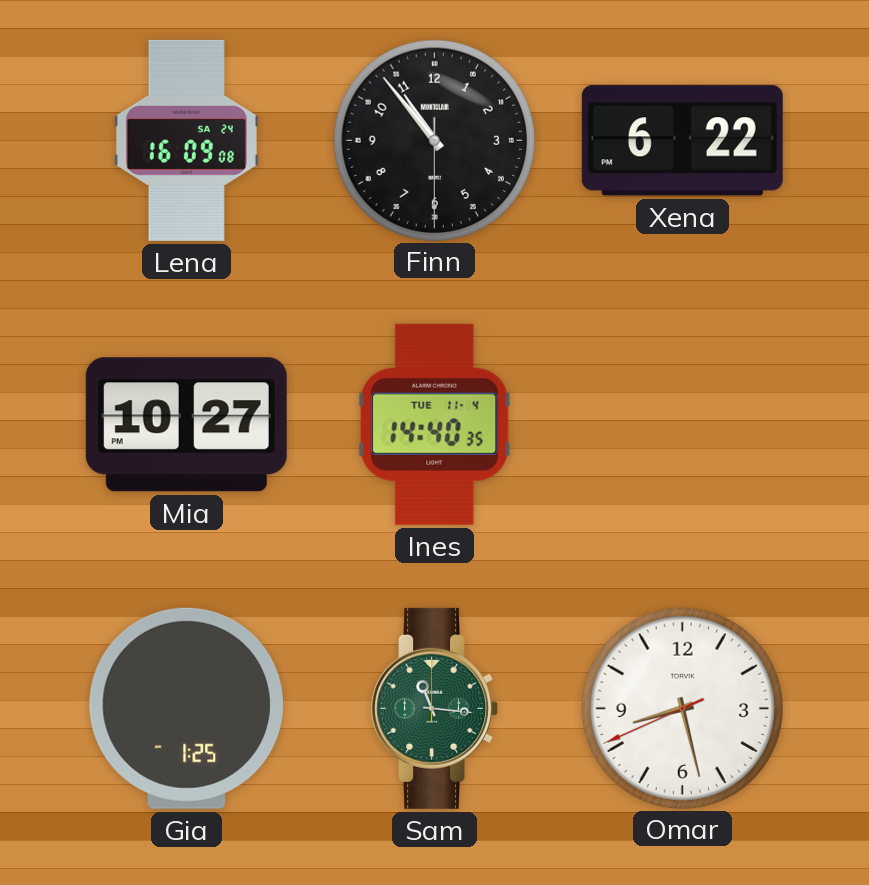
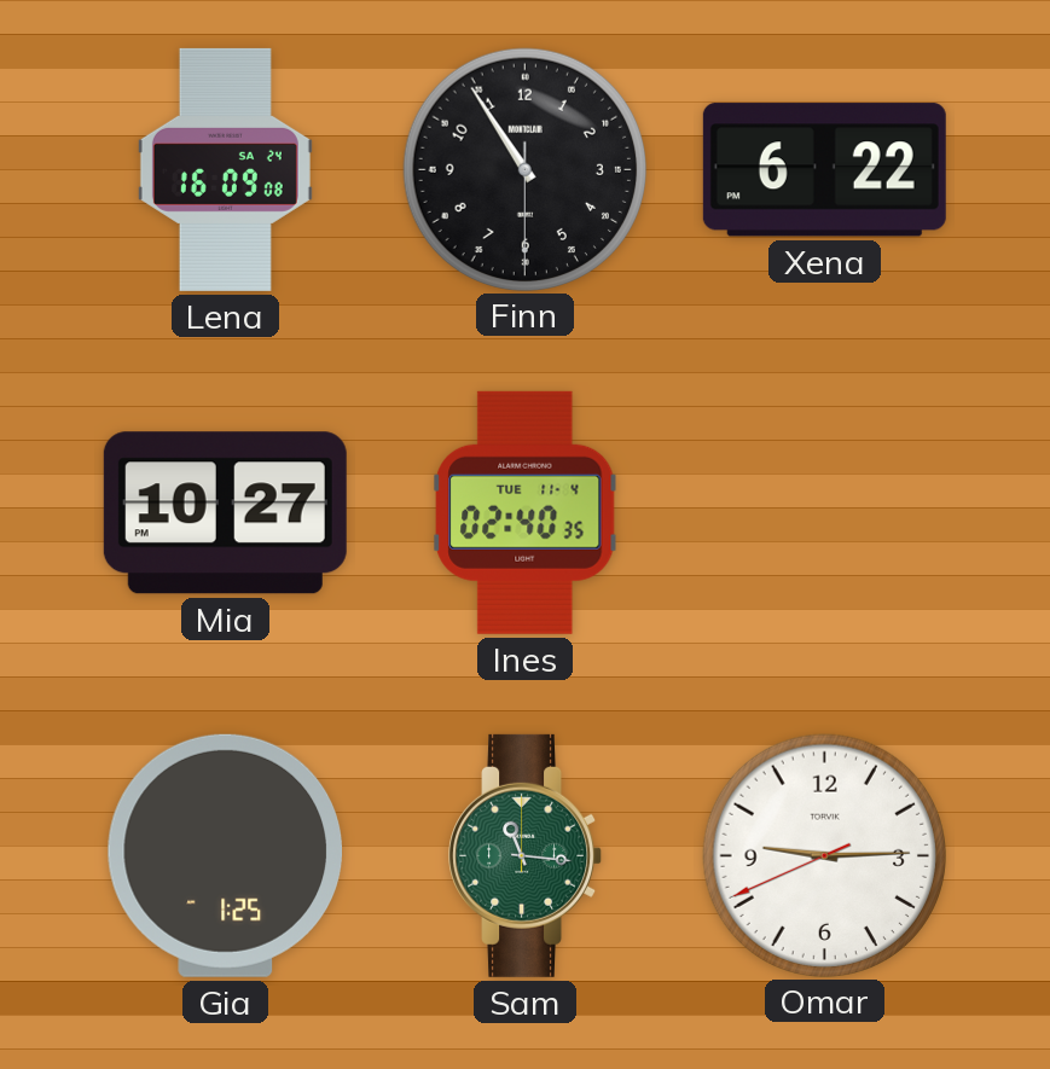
Finn: 10:53 -> 10:54
Ines: 14:40 -> 02:40
Omar: 8:27 -> 9:14
